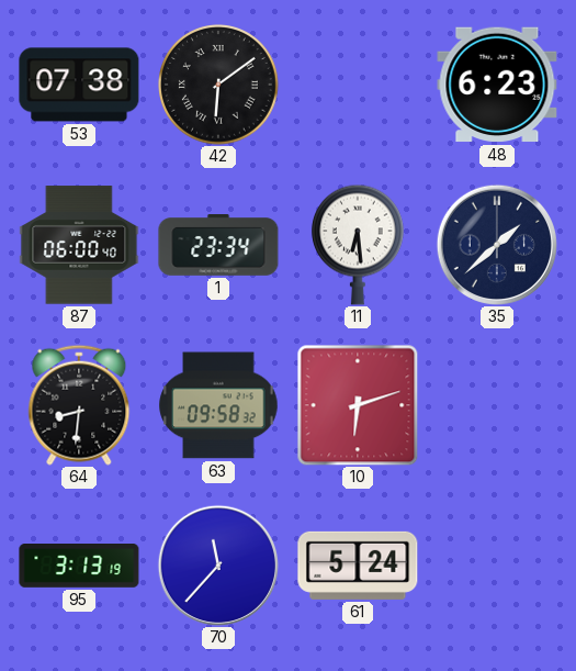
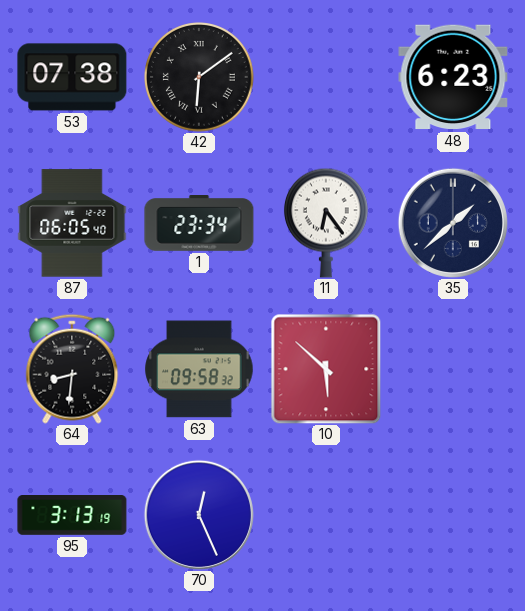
87: 06:00 -> 06:05
11: 6:29 -> 6:24
10: 6:12 -> 5:52
70: 11:37 -> 12:26
61: 5:24 -> none
